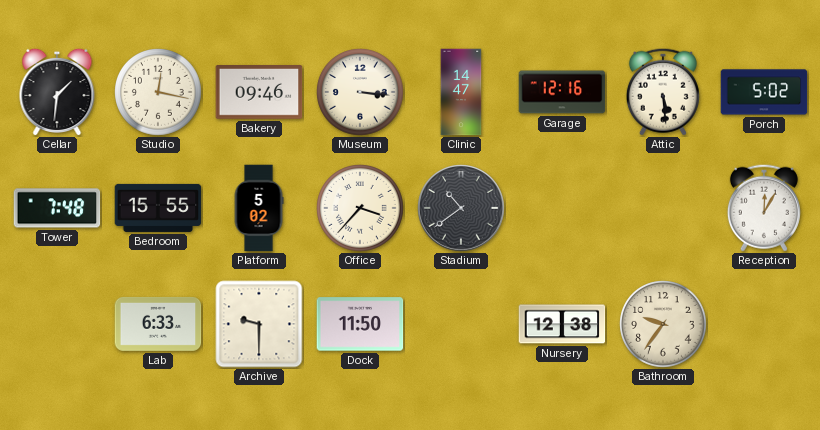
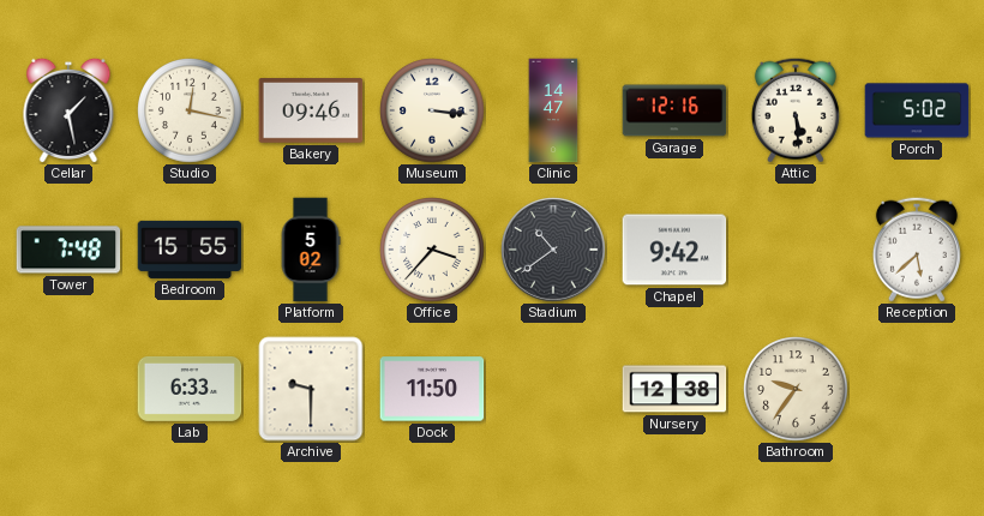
Cellar: 1:31 -> 1:28
Chapel: none -> 9:42
Reception: 12:05 -> 5:38
